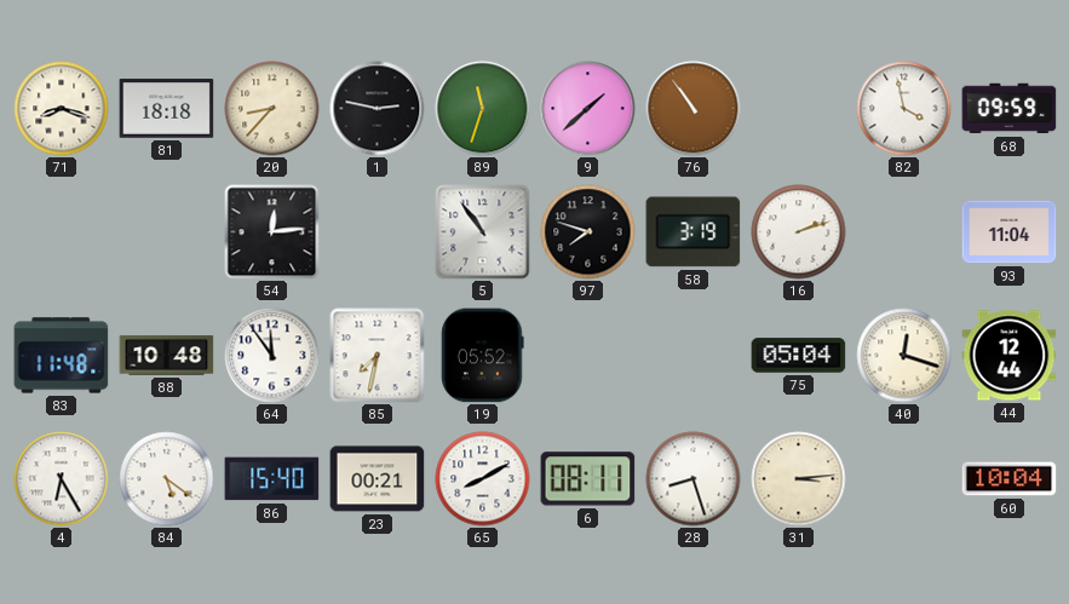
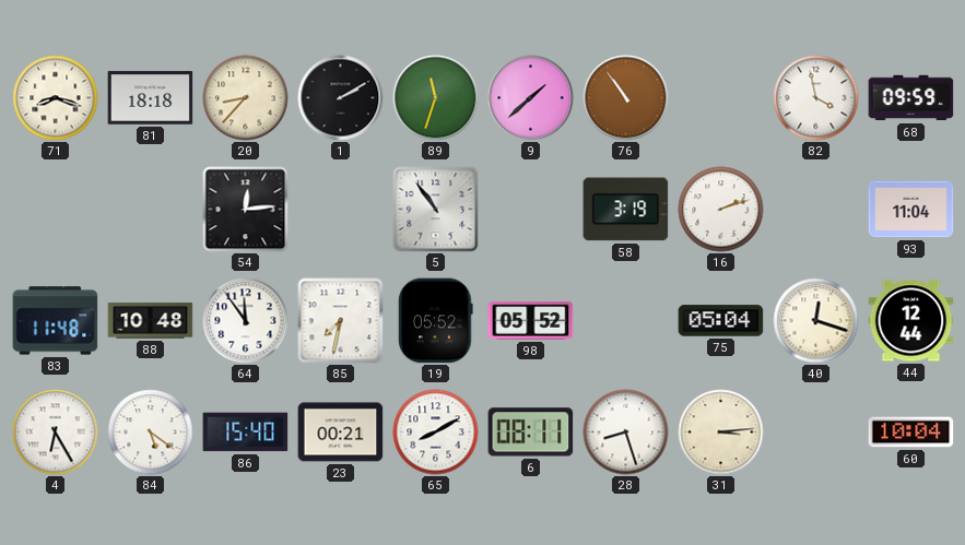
1: 2:47 -> 2:10
97: 7:48 -> none
98: none -> 05:52
